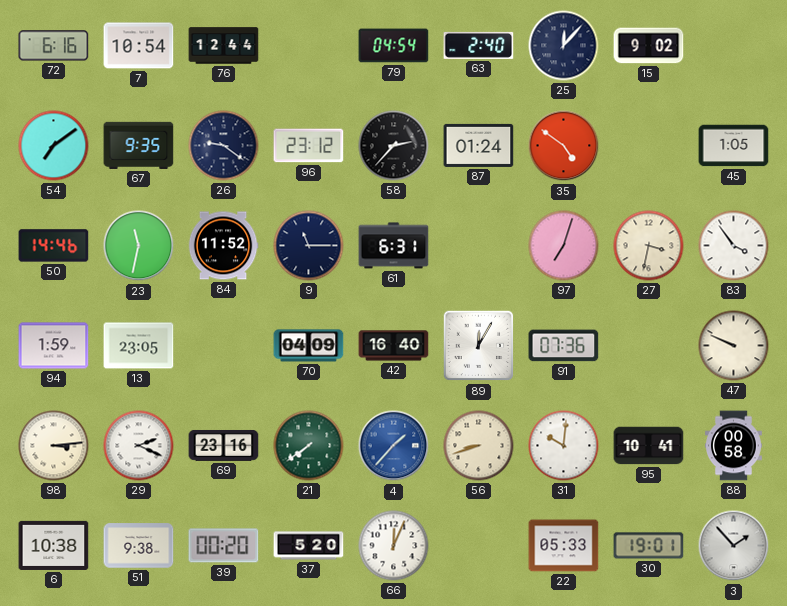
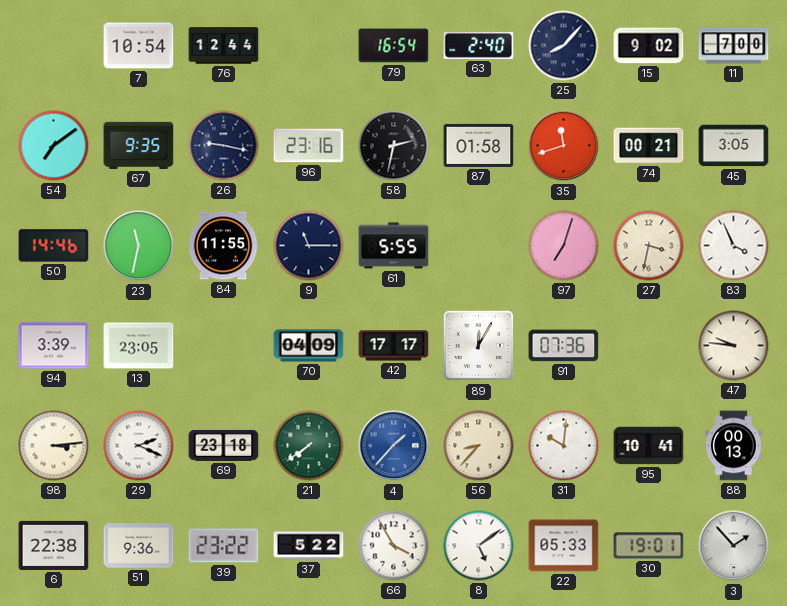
72: 6:16 -> none
79: 04:54 -> 16:54
25: 12:07 -> 8:07
11: none -> 7:00
26: 9:21 -> 9:17
96: 23:12 -> 23:16
58: 2:37 -> 2:32
87: 01:24 -> 01:58
35: 4:51 -> 11:42
74: none -> 00:21
45: 1:05 -> 3:05
84: 11:52 -> 11:55
61: 6:31 -> 5:55
83: 3:54 -> 3:56
94: 1:59 -> 3:39
42: 16:40 -> 17:17
47: 9:49 -> 9:46
69: 23:16 -> 23:18
56: 8:42 -> 8:37
88: 00:58 -> 00:13
6: 10:38 -> 22:38
51: 9:38 -> 9:36
39: 00:20 -> 23:22
37: 5:20 -> 5:22
66: 12:04 -> 3:55
8: none -> 5:09
